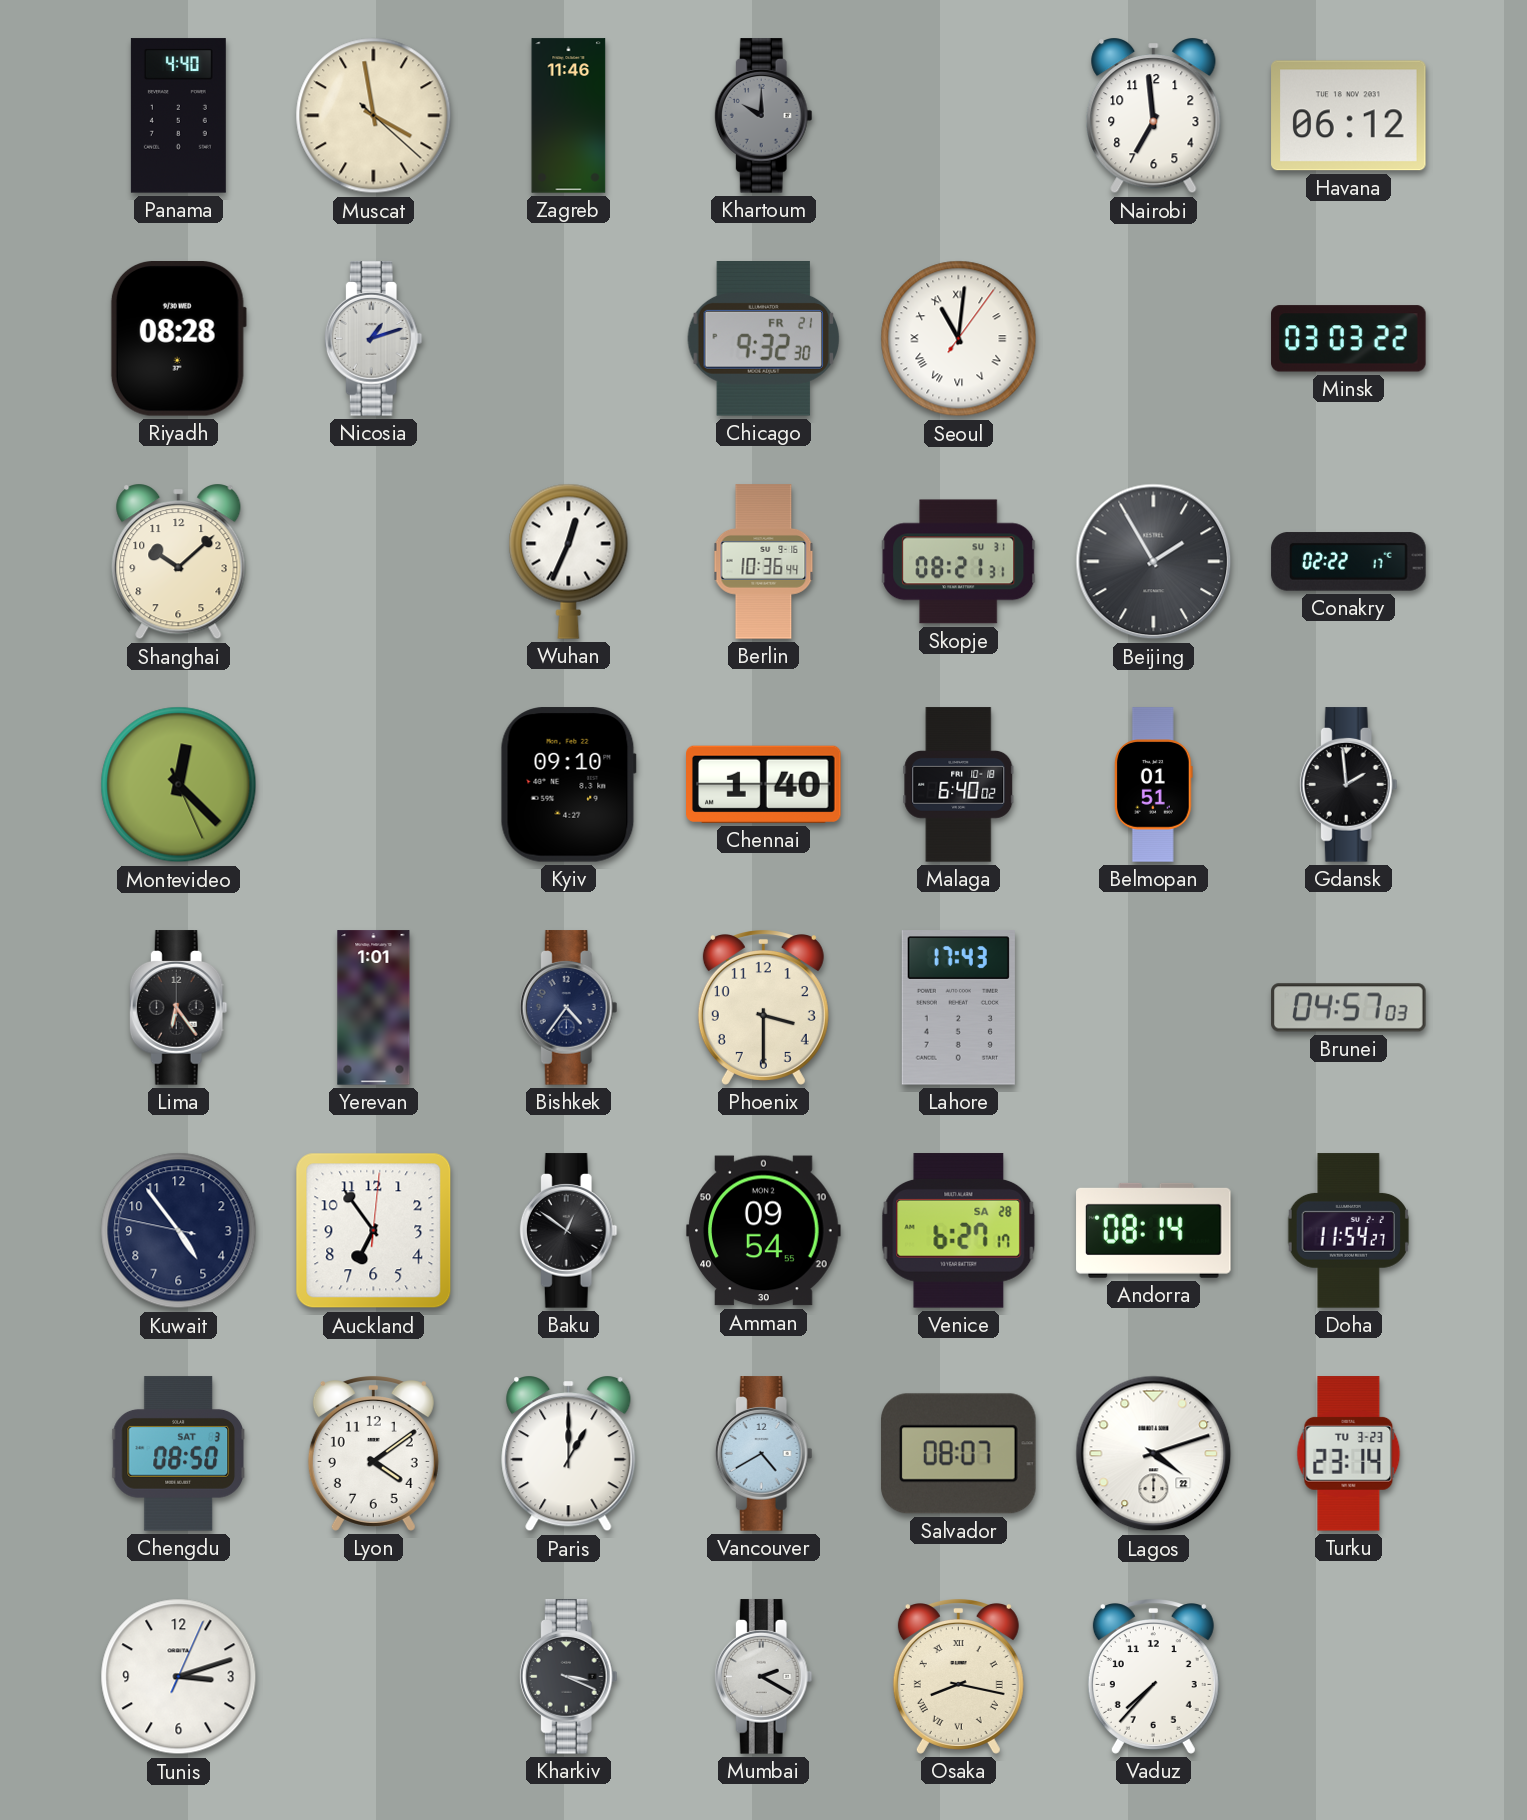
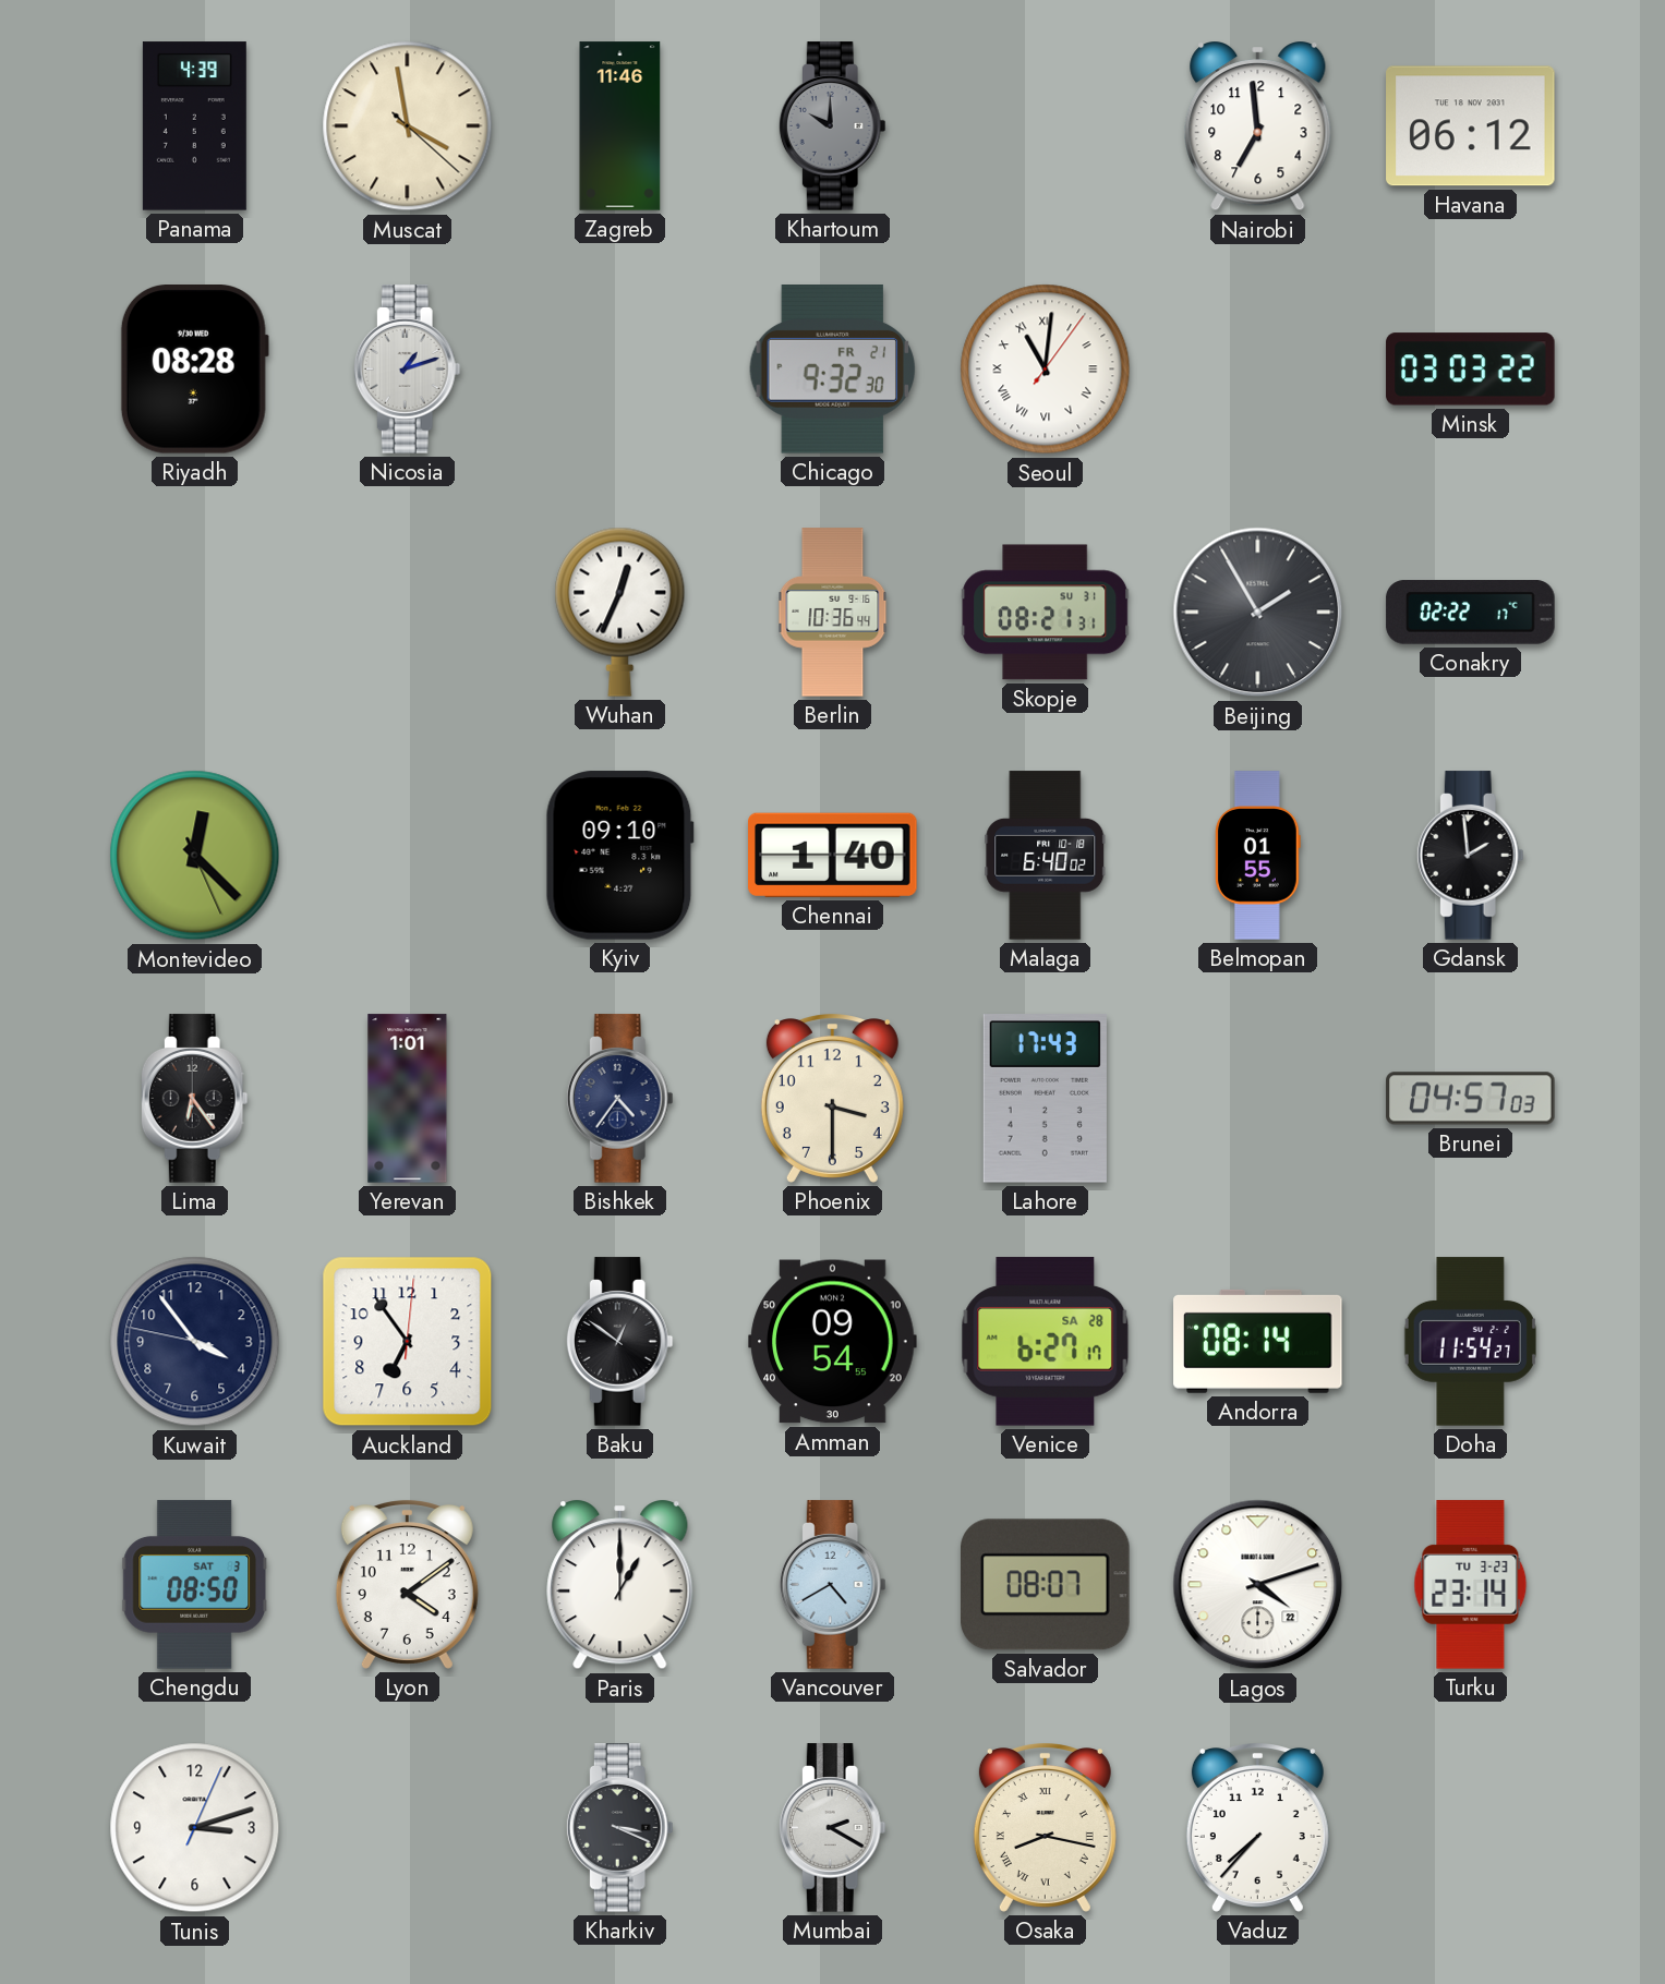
Panama: 4:40 -> 4:39
Shanghai: 10:08 -> none
Belmopan: 01:51 -> 01:55
Kuwait: 4:53 -> 3:53
